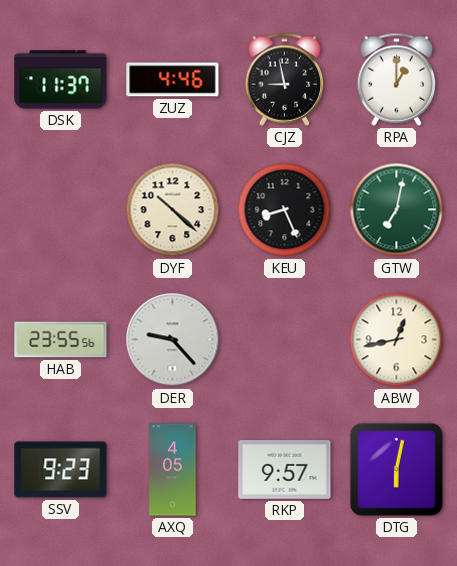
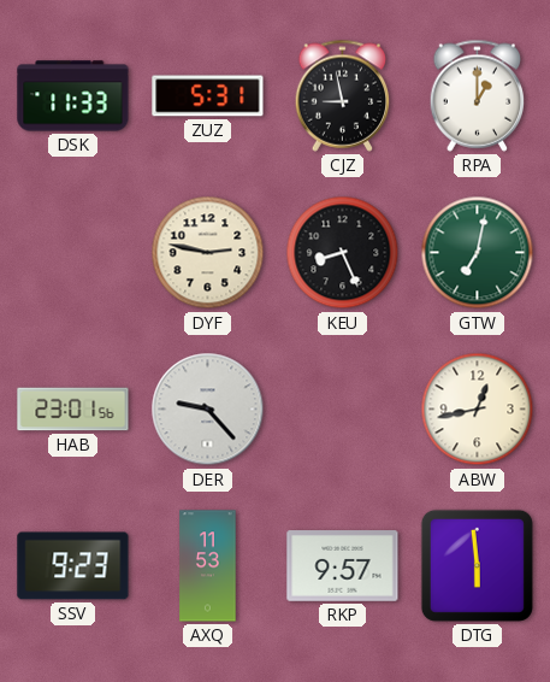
DSK: 11:37 -> 11:33
ZUZ: 4:46 -> 5:31
DYF: 10:22 -> 2:47
HAB: 23:55 -> 23:01
AXQ: 4:05 -> 11:53
DTG: 6:02 -> 5:59
